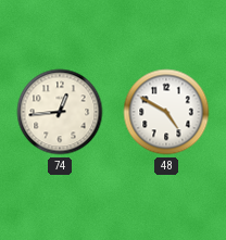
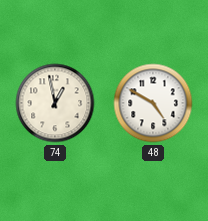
74: 12:44 -> 12:58
